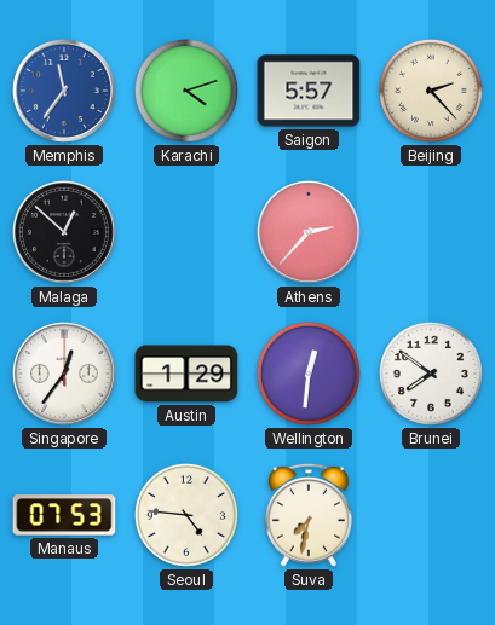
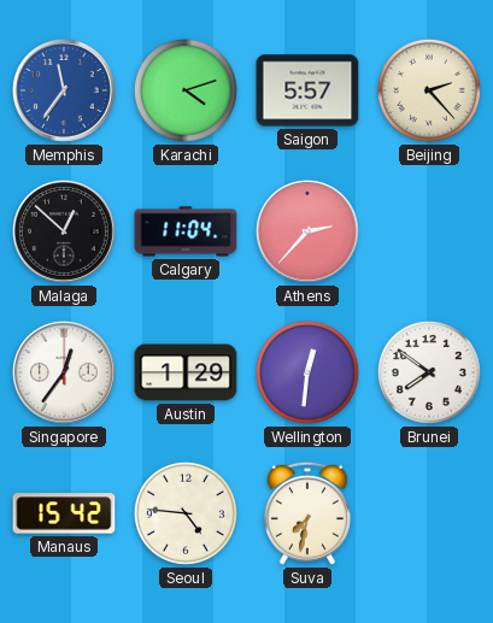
Calgary: none -> 11:04
Manaus: 07:53 -> 15:42
